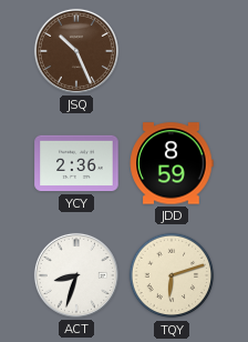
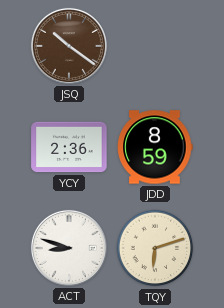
JSQ: 10:26 -> 10:21
ACT: 8:33 -> 8:48
